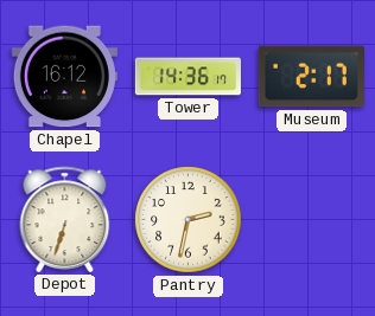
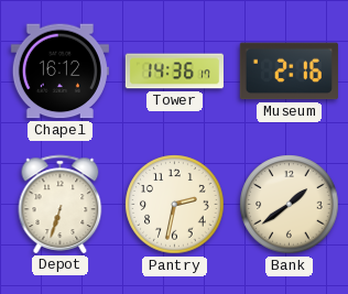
Museum: 2:17 -> 2:16
Bank: none -> 1:39
